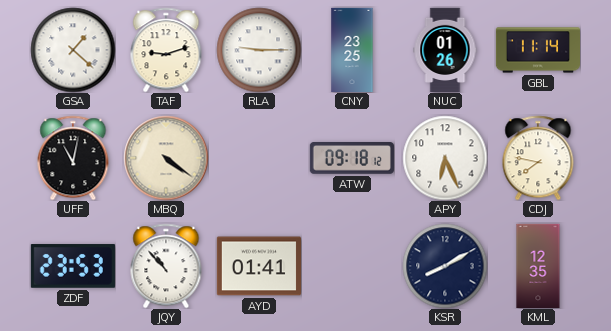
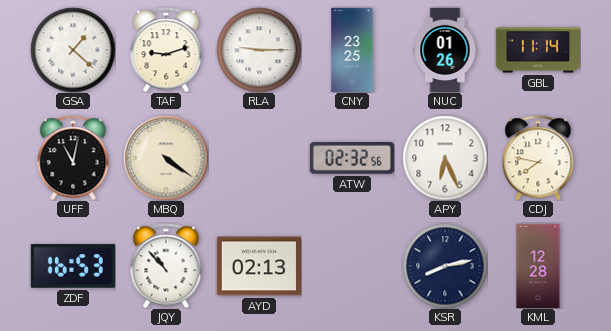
ATW: 09:18 -> 02:32
ZDF: 23:53 -> 16:53
AYD: 01:41 -> 02:13
KSR: 8:10 -> 8:13
KML: 12:35 -> 12:28
